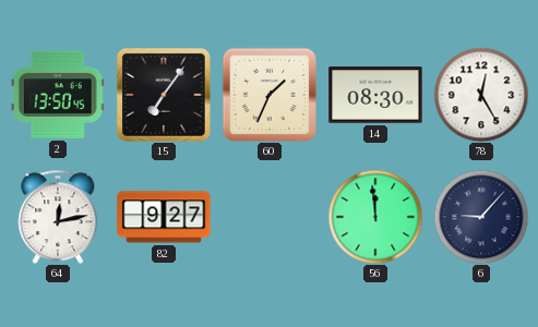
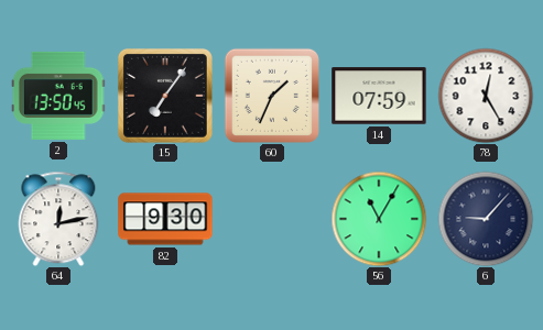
14: 08:30 -> 07:59
82: 9:27 -> 9:30
56: 11:59 -> 11:05
